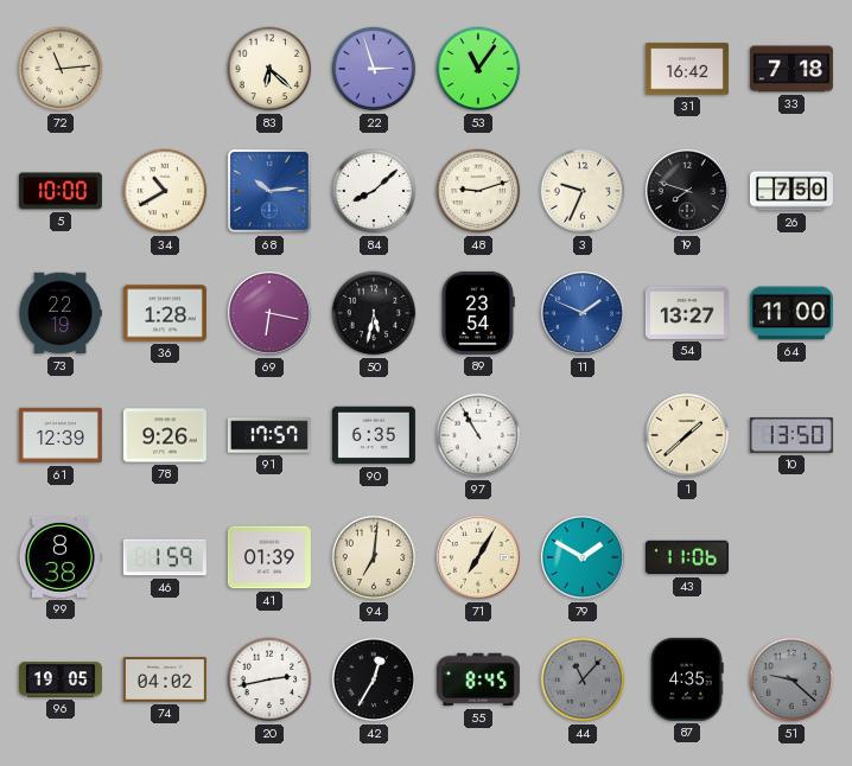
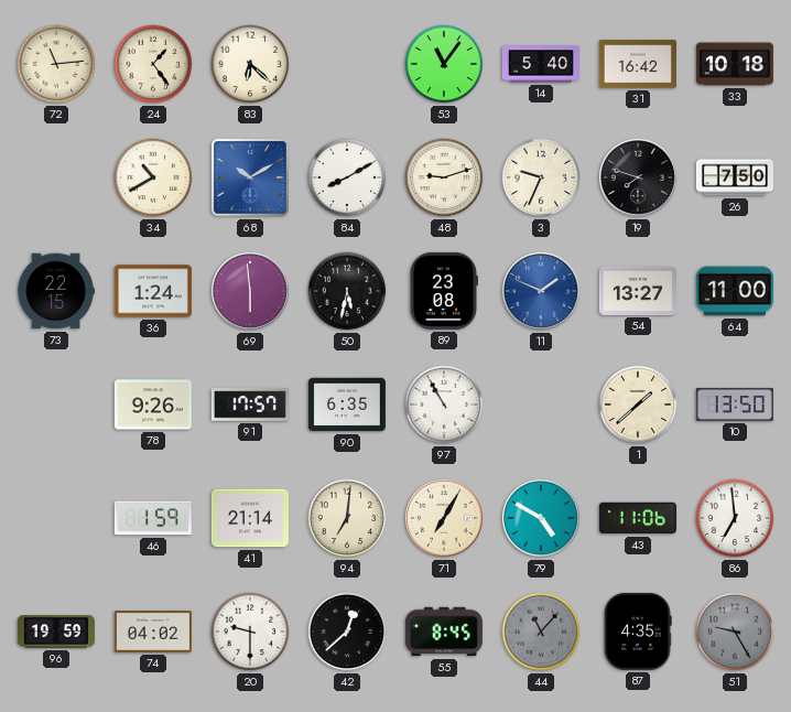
24: none -> 1:24
22: 2:57 -> none
14: none -> 5:40
33: 7:18 -> 10:18
5: 10:00 -> none
68: 10:14 -> 10:10
84: 8:08 -> 8:10
73: 22:19 -> 22:15
36: 1:28 -> 1:24
69: 6:17 -> 5:59
89: 23:54 -> 23:08
61: 12:39 -> none
99: 8:38 -> none
41: 01:39 -> 21:14
79: 1:50 -> 4:50
86: none -> 6:59
96: 19:05 -> 19:59
20: 2:43 -> 9:30
42: 12:35 -> 12:38
51: 9:22 -> 9:25
